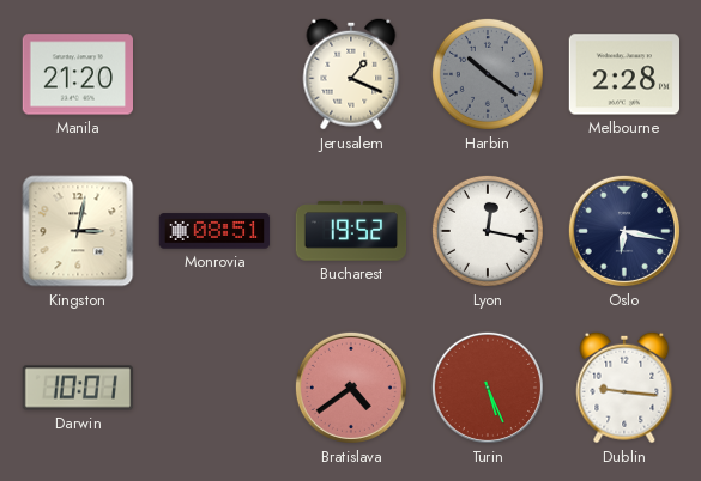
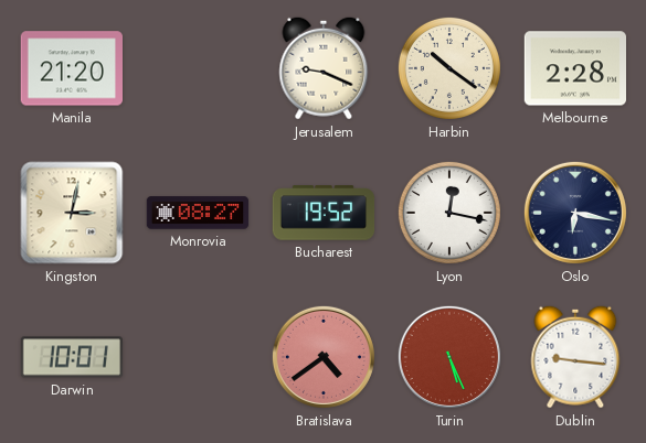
Jerusalem: 1:19 -> 9:19
Harbin dial: grey -> cream
Monrovia: 08:51 -> 08:27
